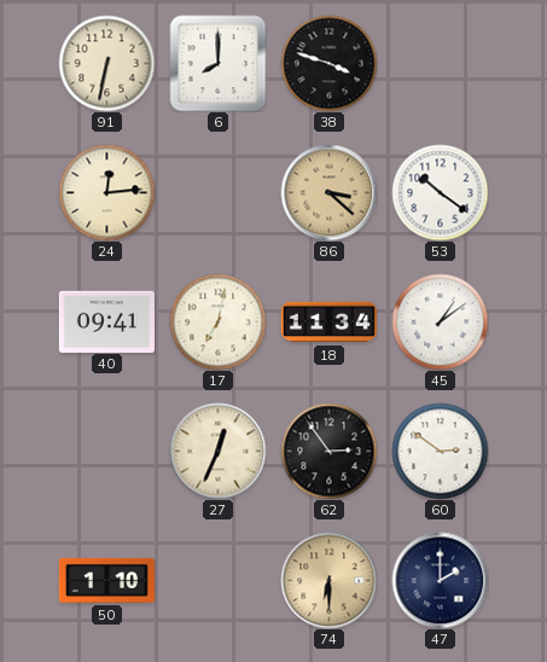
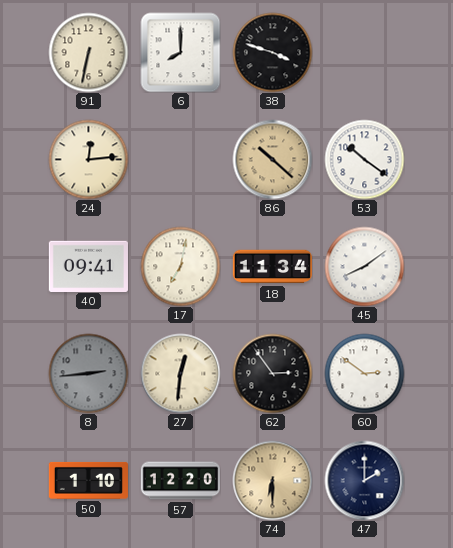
86: 3:22 -> 10:22
45: 1:09 -> 8:09
8: none -> 2:44
27: 12:34 -> 12:31
57: none -> 12:20
